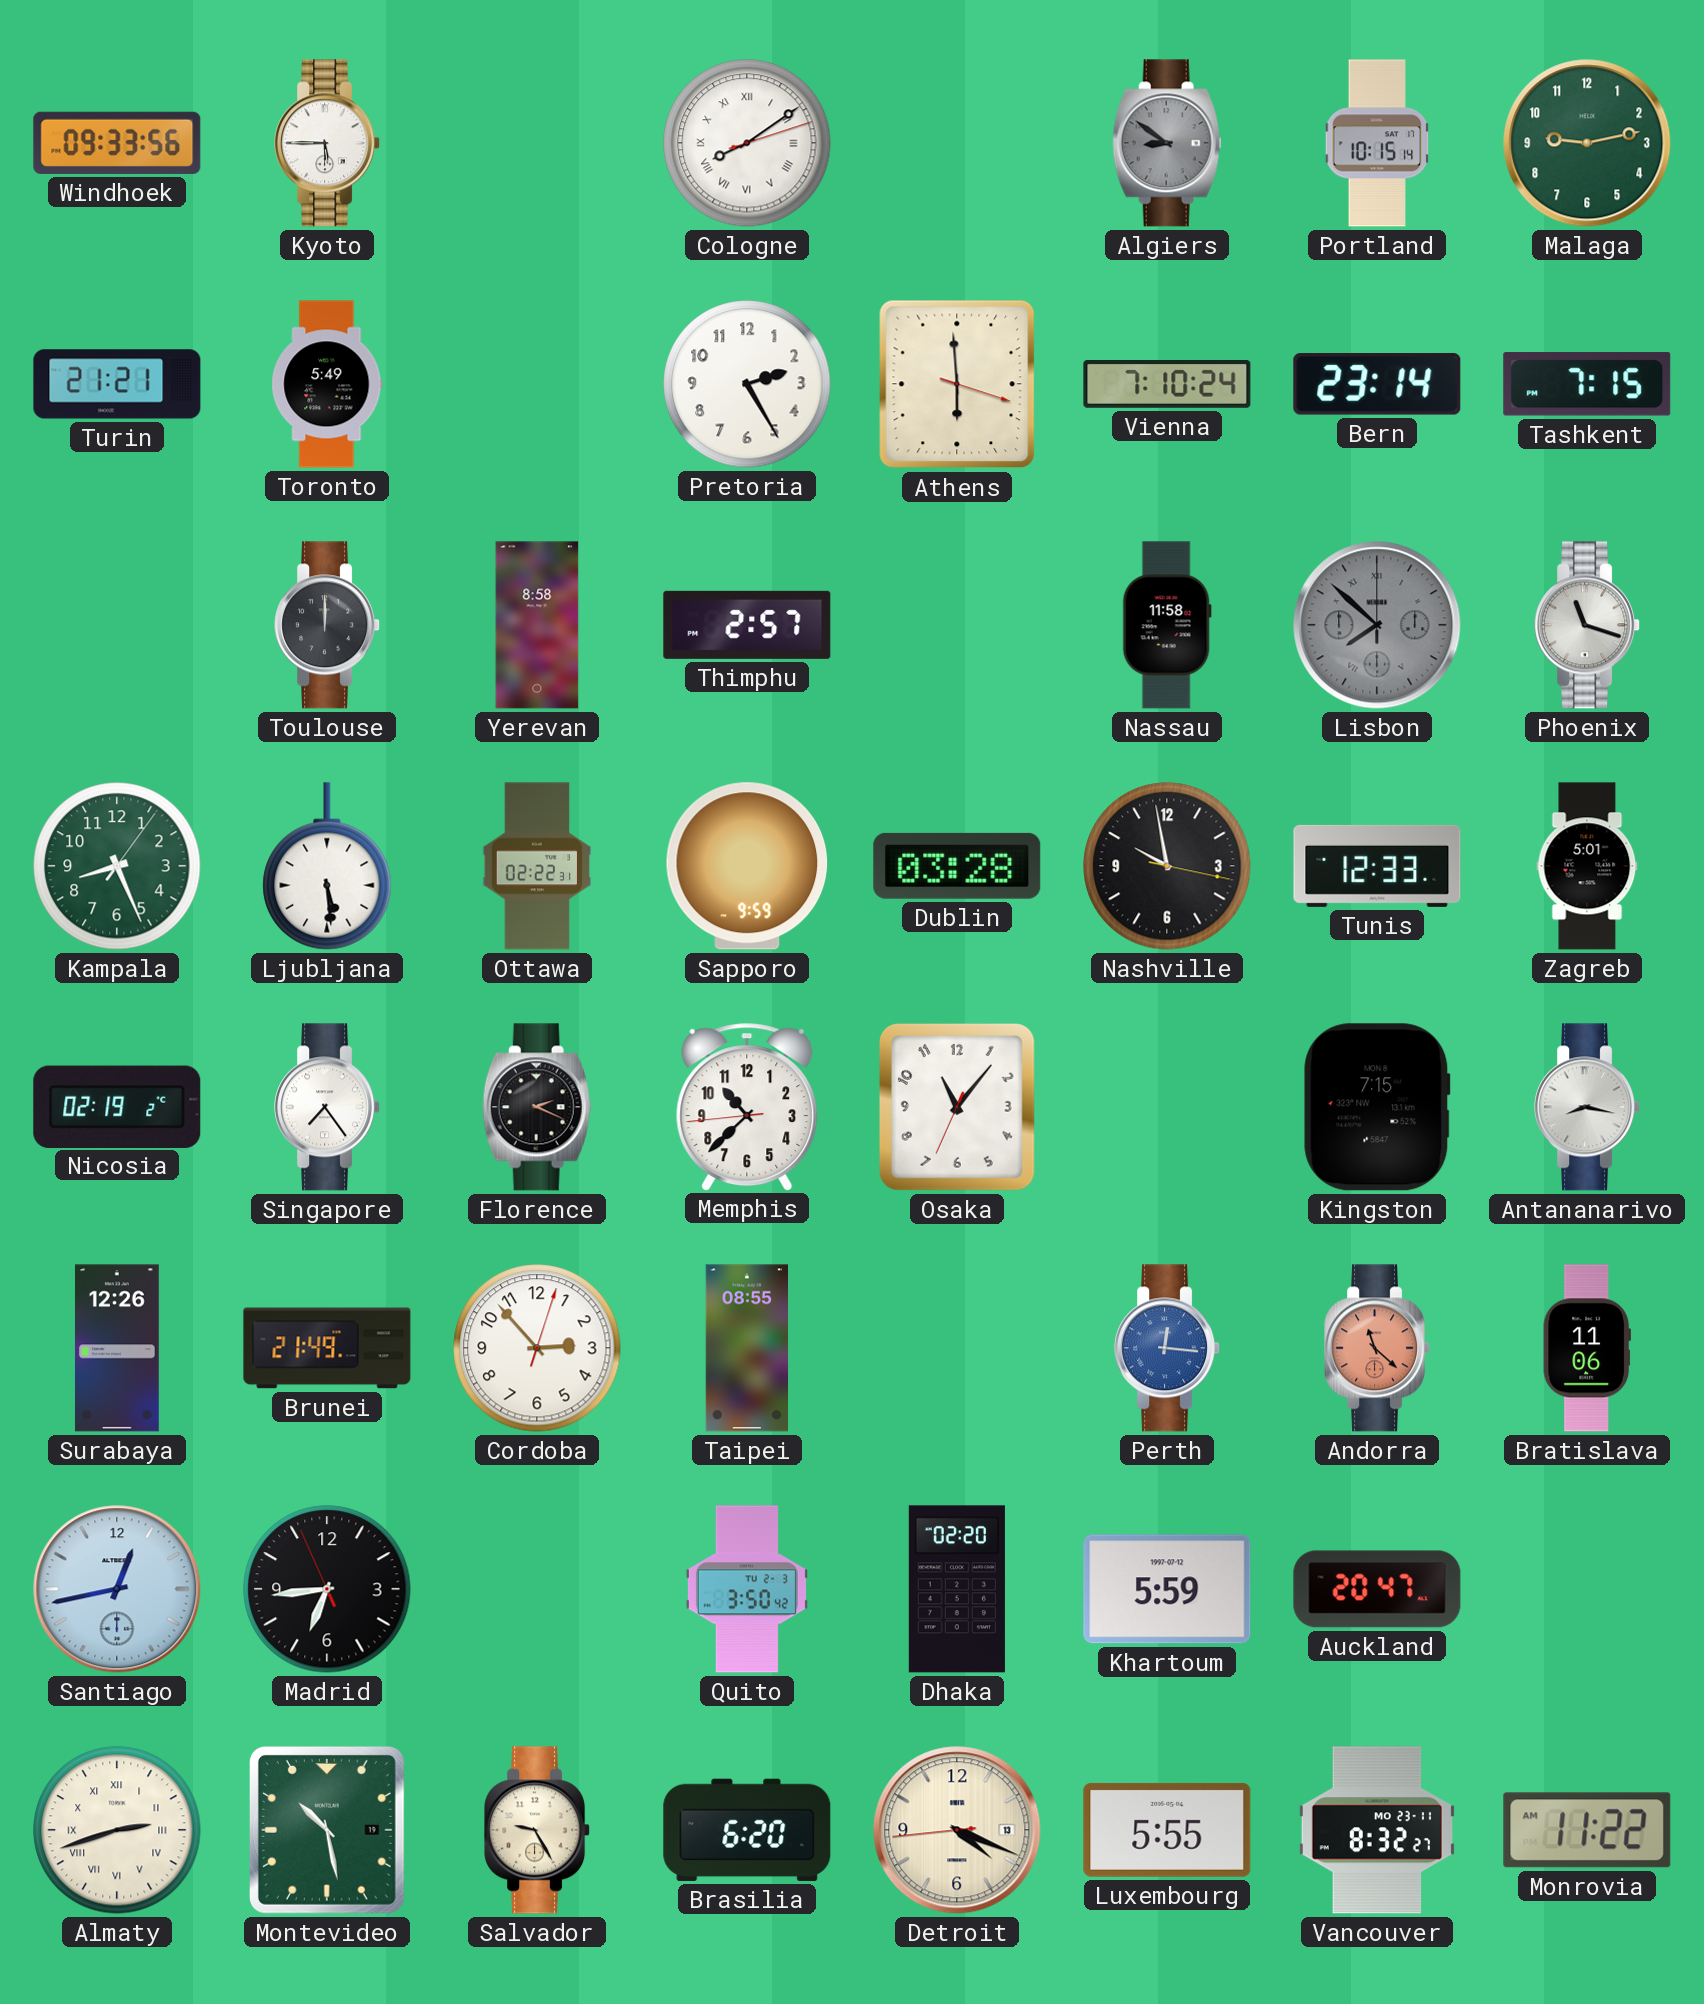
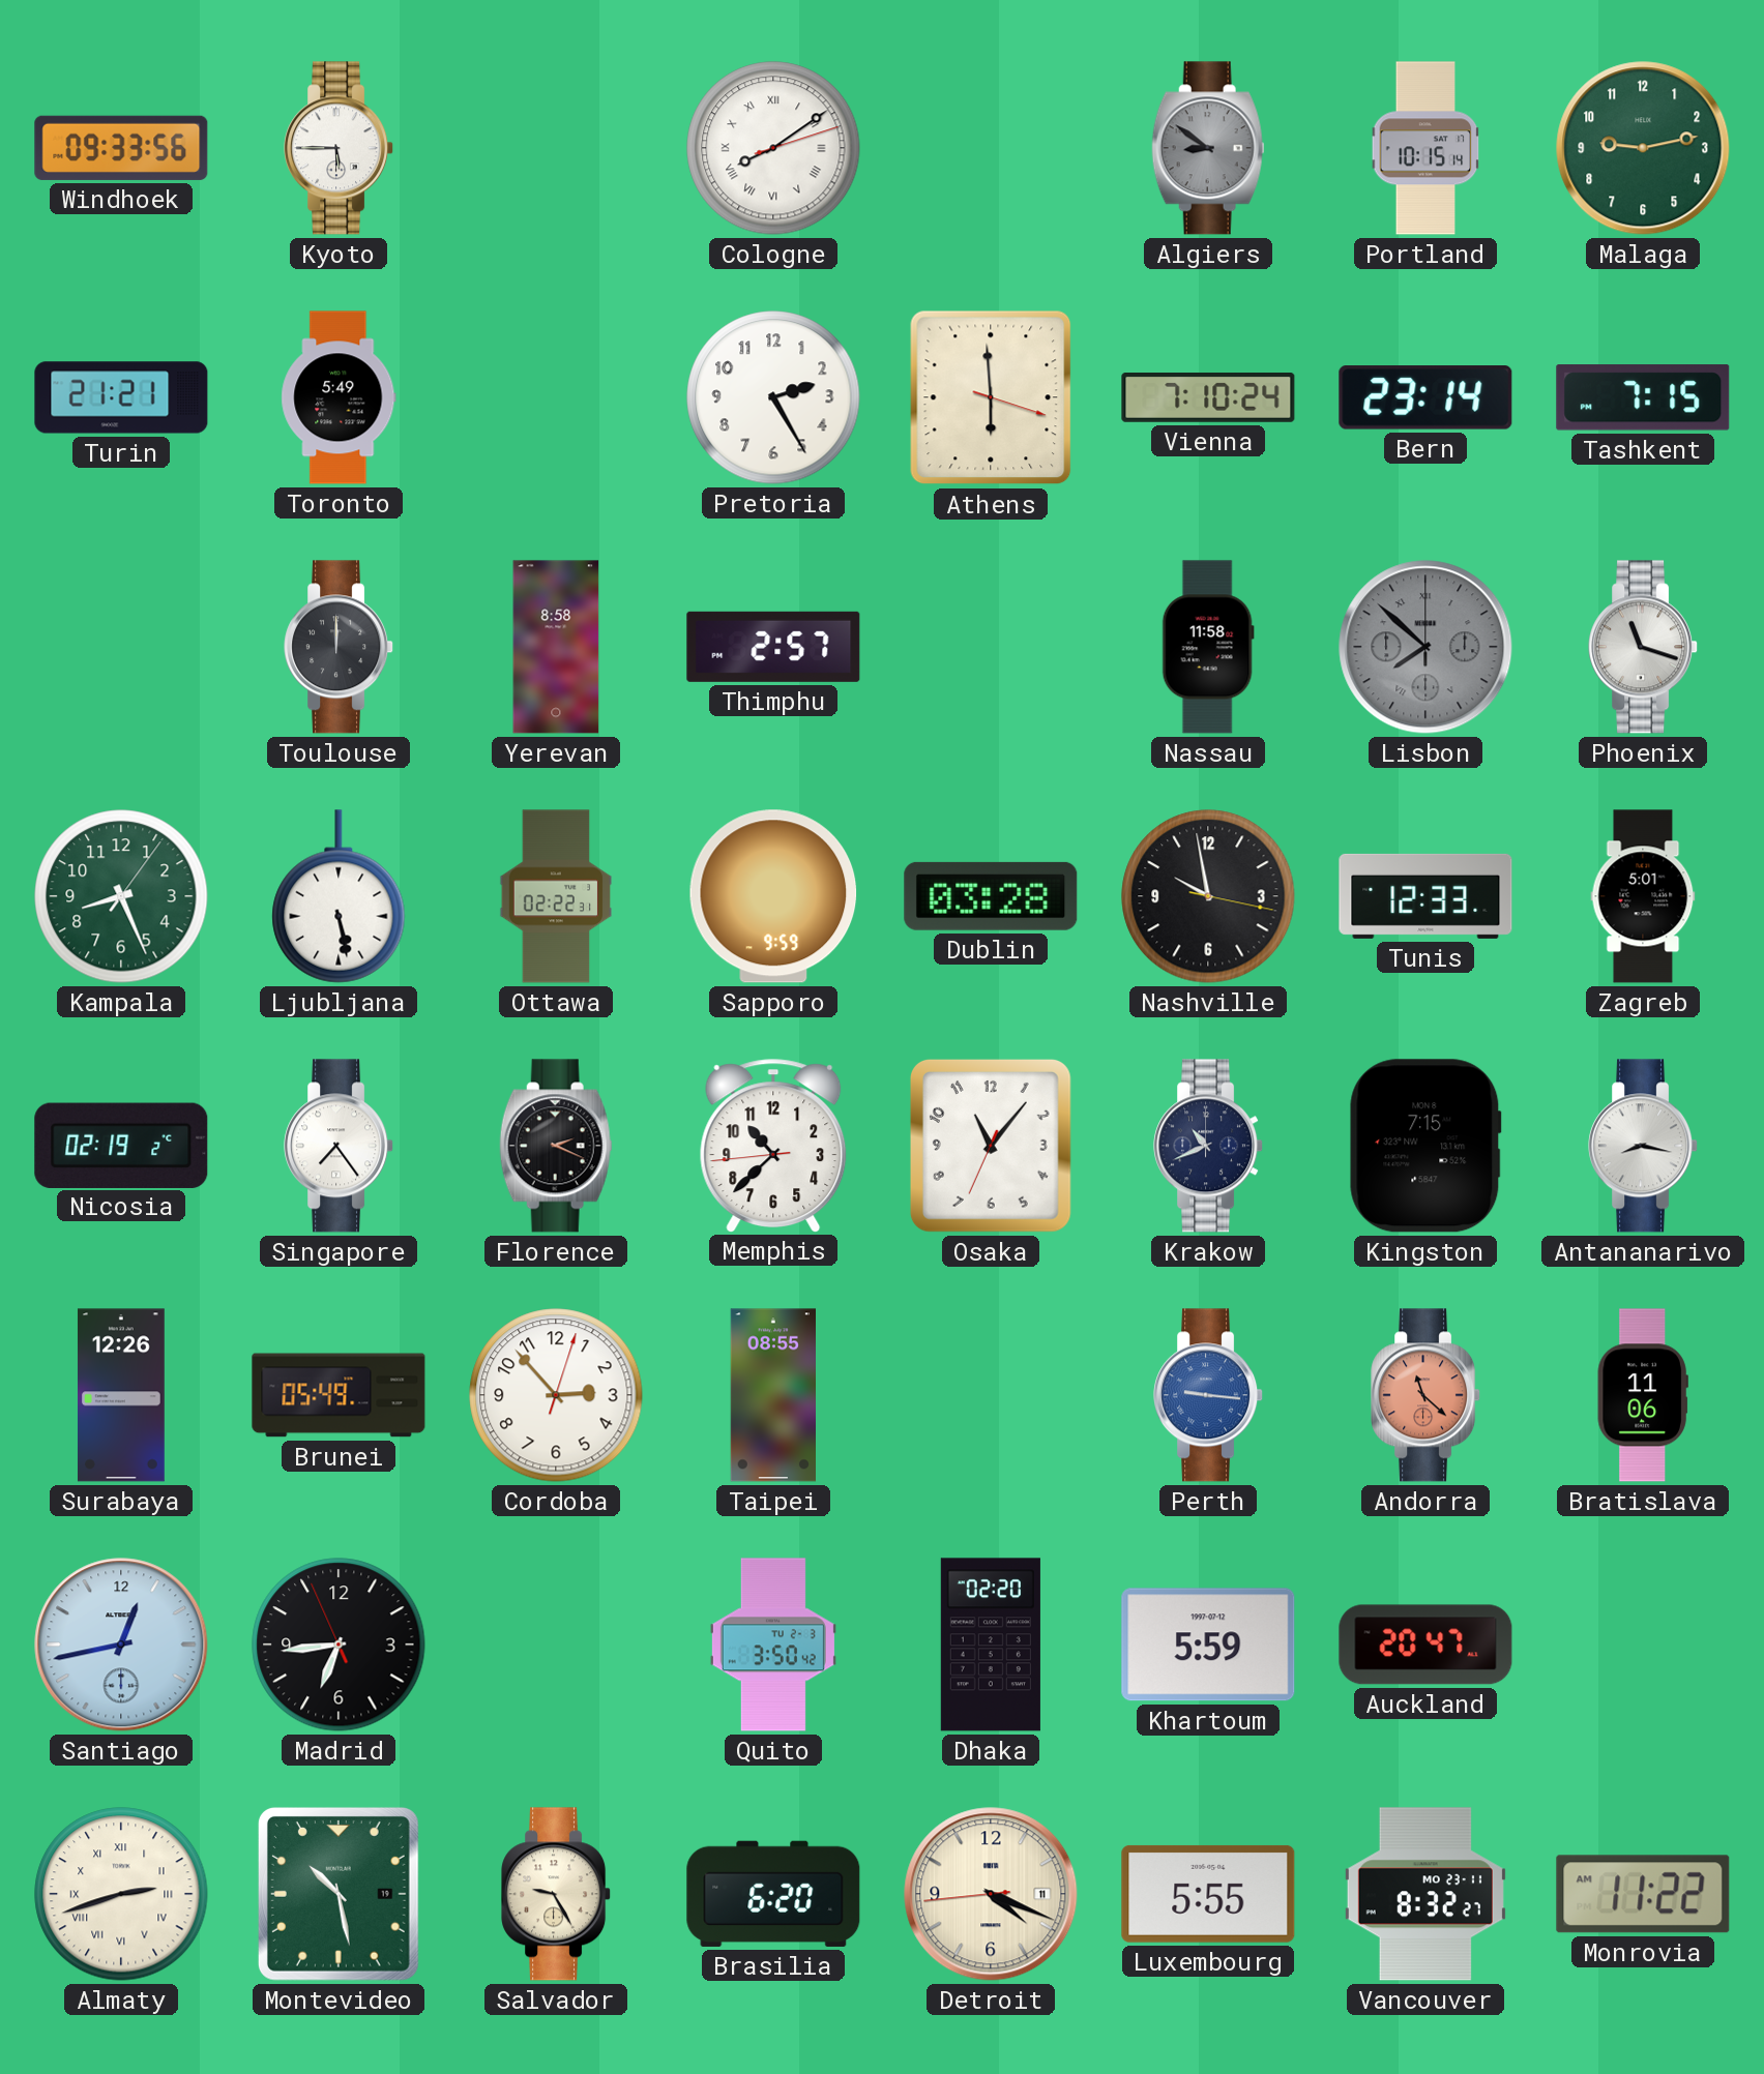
Ljubljana: 5:29 -> 5:28
Krakow: none -> 10:41
Brunei: 21:49 -> 05:49
Perth: 12:16 -> 9:16
Detroit date: 13 -> 11
